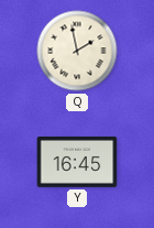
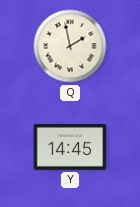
Y: 16:45 -> 14:45
